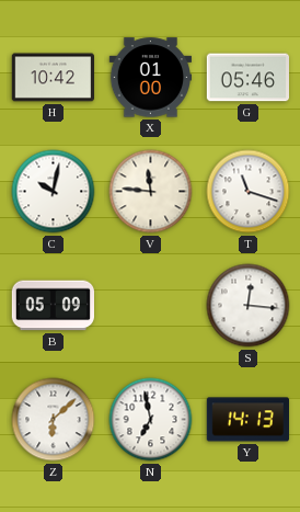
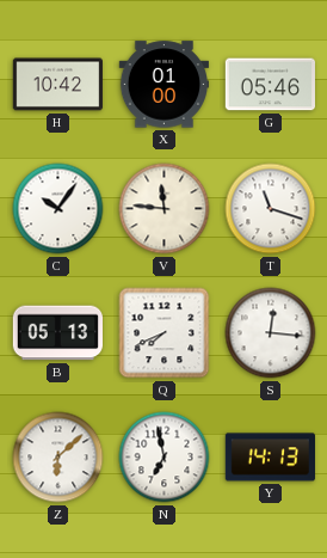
C: 10:02 -> 10:06
B: 05:09 -> 05:13
Q: none -> 7:41
